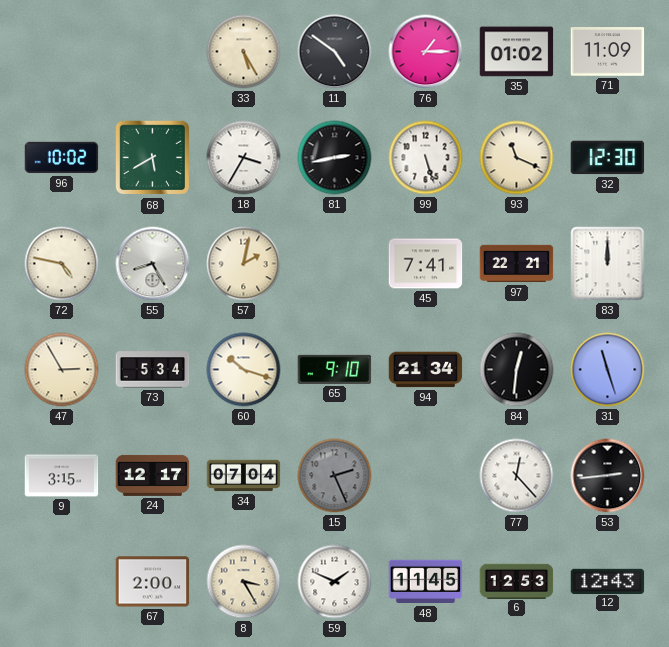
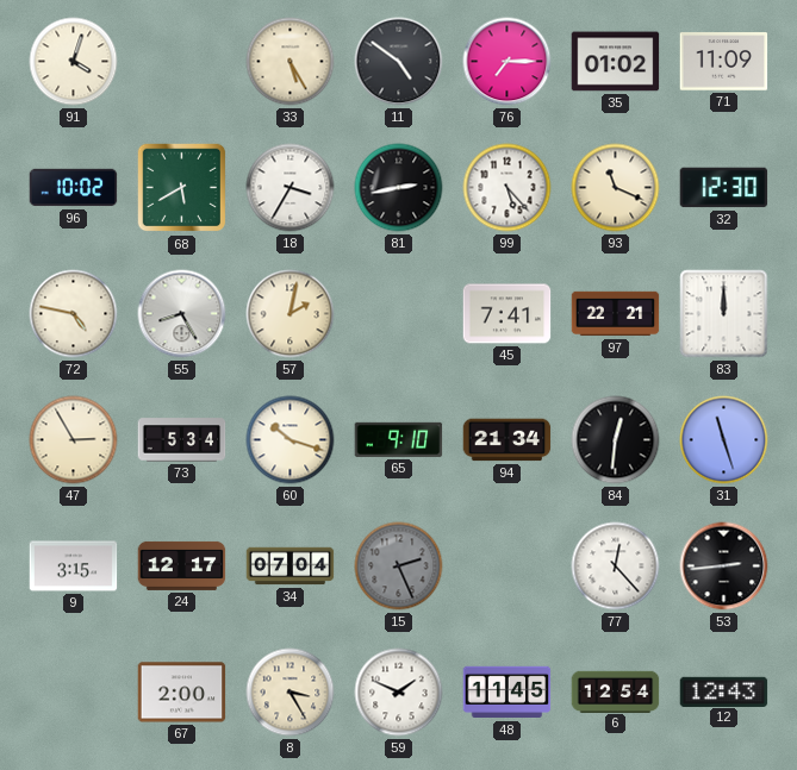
91: none -> 4:03
76: 1:15 -> 7:15
99: 5:27 -> 5:23
6: 12:53 -> 12:54
